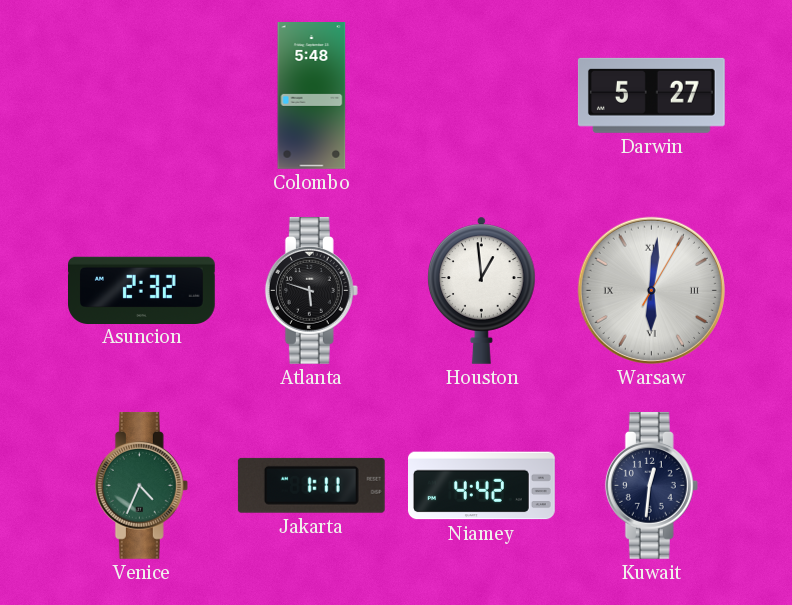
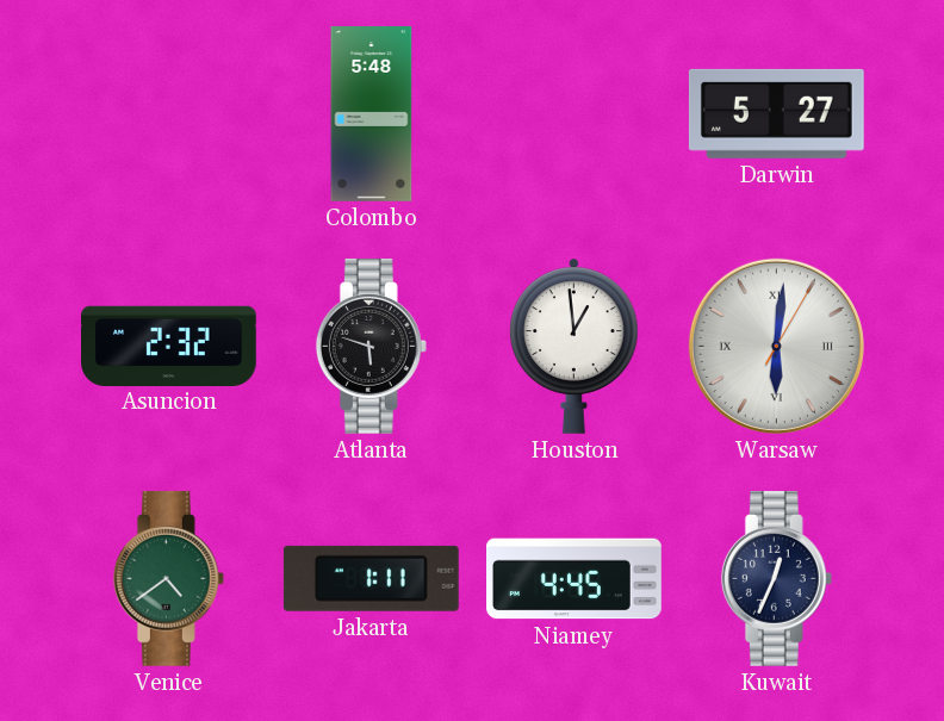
Venice: 4:34 -> 4:39
Niamey: 4:42 -> 4:45
Kuwait: 12:31 -> 12:34
